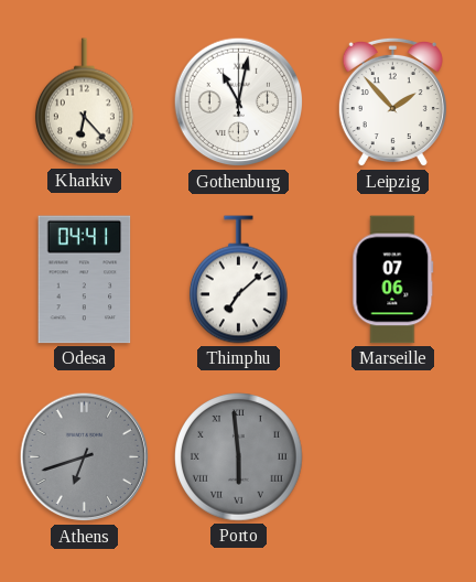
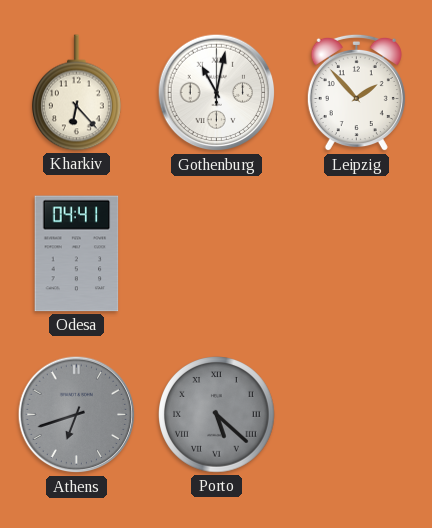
Thimphu: 7:08 -> none
Marseille: 07:06 -> none
Porto: 5:59 -> 5:22
